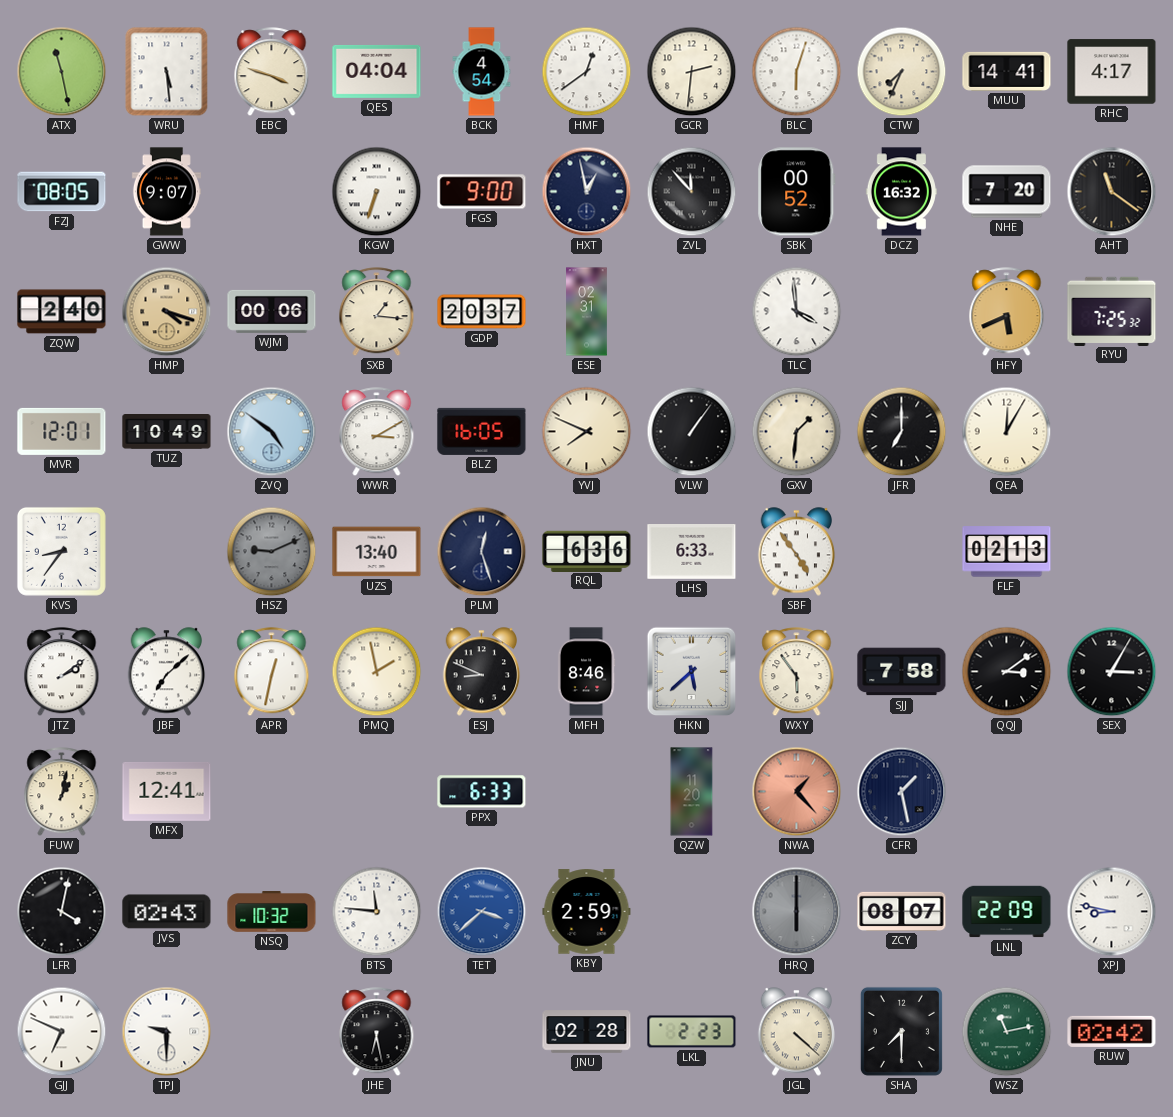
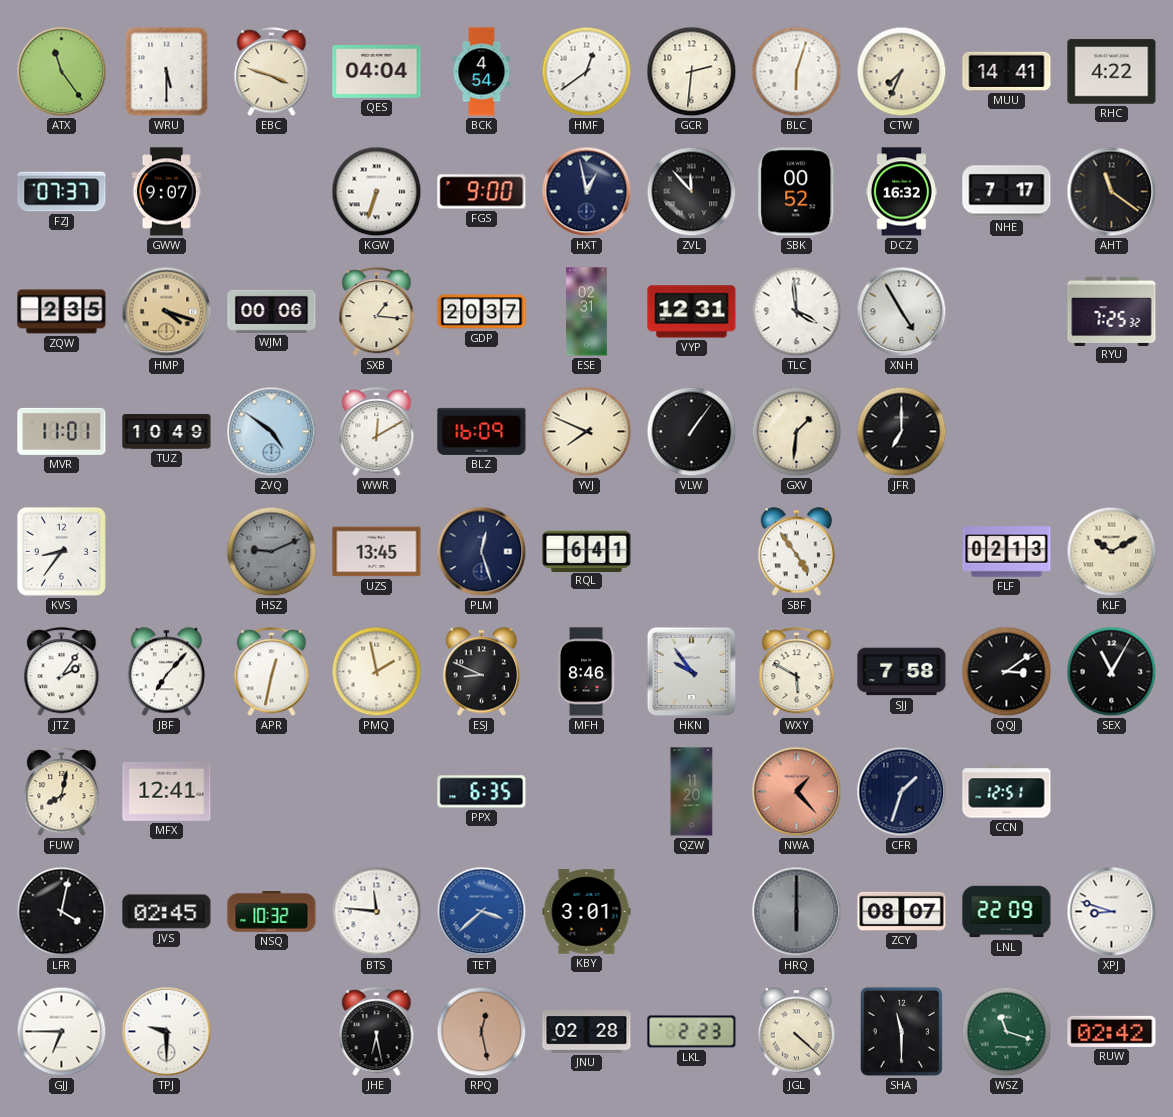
ATX: 11:28 -> 11:24
WRU: 5:29 -> 5:30
RHC: 4:17 -> 4:22
FZJ: 08:05 -> 07:37
NHE: 7:20 -> 7:17
ZQW: 2:40 -> 2:35
VYP: none -> 12:31
XNH: none -> 4:55
HFY: 5:41 -> none
MVR: 12:01 -> 11:01
WWR: 3:10 -> 12:10
BLZ: 16:05 -> 16:09
QEA: 12:05 -> none
UZS: 13:40 -> 13:45
RQL: 6:36 -> 6:41
LHS: 6:33 -> none
KLF: none -> 10:10
JTZ: 2:09 -> 2:06
JBF: 7:08 -> 7:07
HKN: 5:38 -> 9:54
WXY: 5:54 -> 5:50
SEX: 3:05 -> 11:05
FUW: 1:02 -> 8:02
PPX: 6:33 -> 6:35
CFR: 1:28 -> 1:33
CCN: none -> 12:51
JVS: 02:43 -> 02:45
KBY: 2:59 -> 3:01
XPJ: 8:47 -> 8:48
GJJ: 6:49 -> 6:45
RPQ: none -> 12:28
SHA: 7:30 -> 11:30
WSZ: 11:13 -> 11:18
